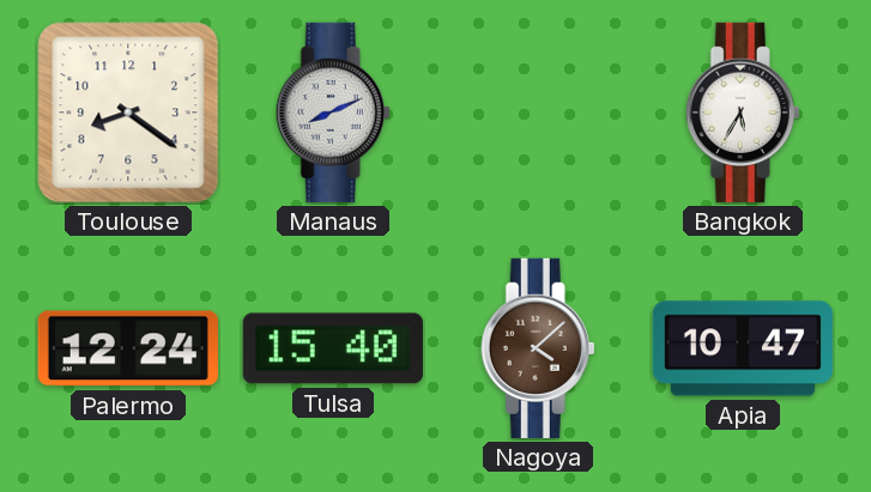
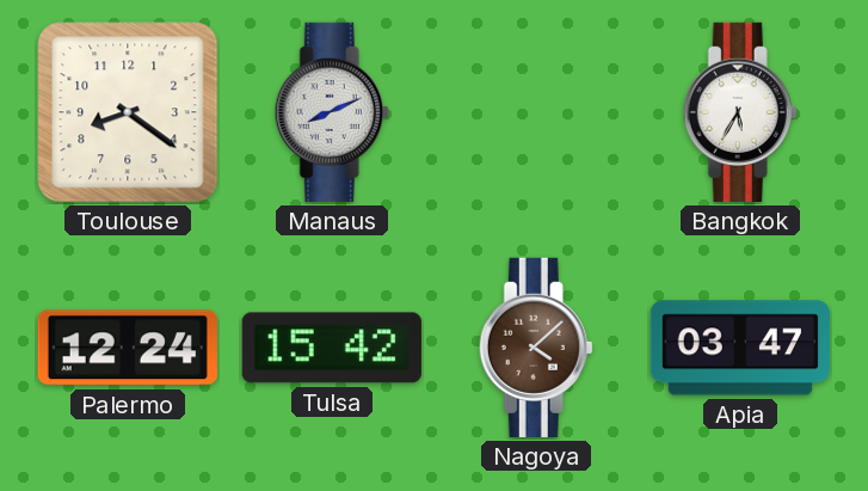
Tulsa: 15:40 -> 15:42
Apia: 10:47 -> 03:47
